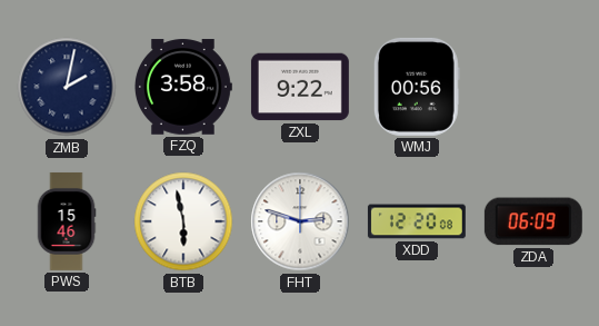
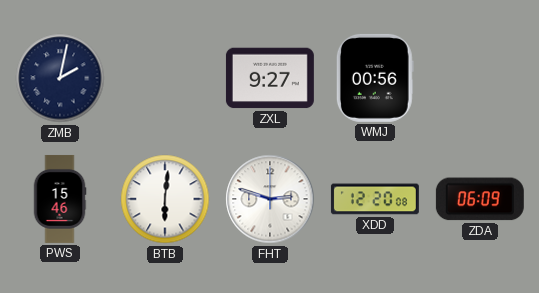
FZQ: 3:58 -> none
ZXL: 9:22 -> 9:27
BTB: 5:58 -> 6:01
